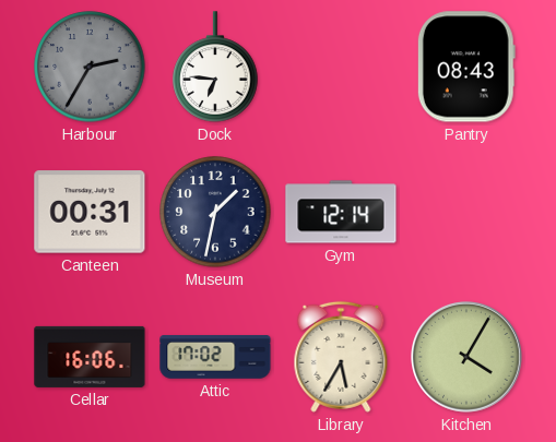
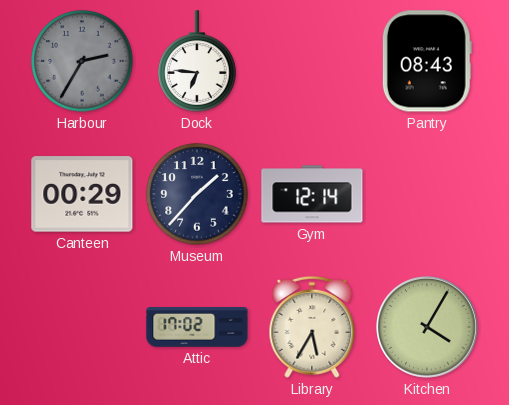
Canteen: 00:31 -> 00:29
Museum: 1:32 -> 1:37
Cellar: 16:06 -> none
